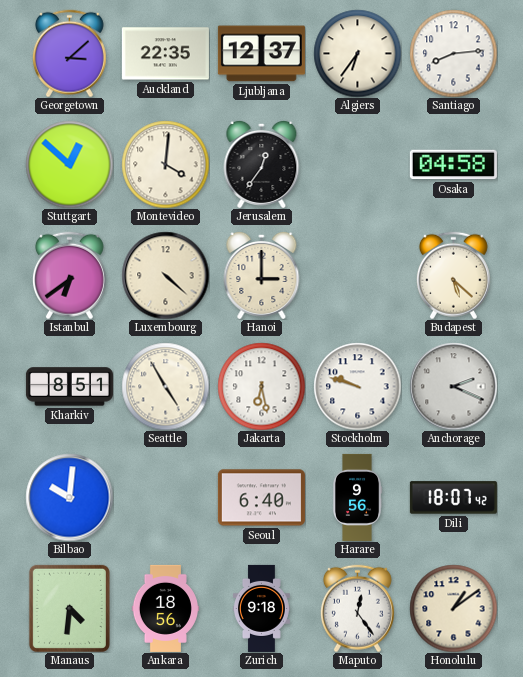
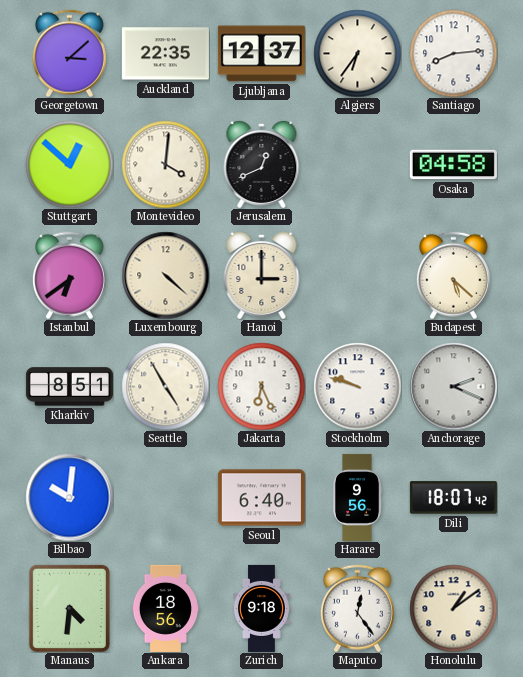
Jerusalem: 12:36 -> 12:41
Jakarta: 6:28 -> 6:26
